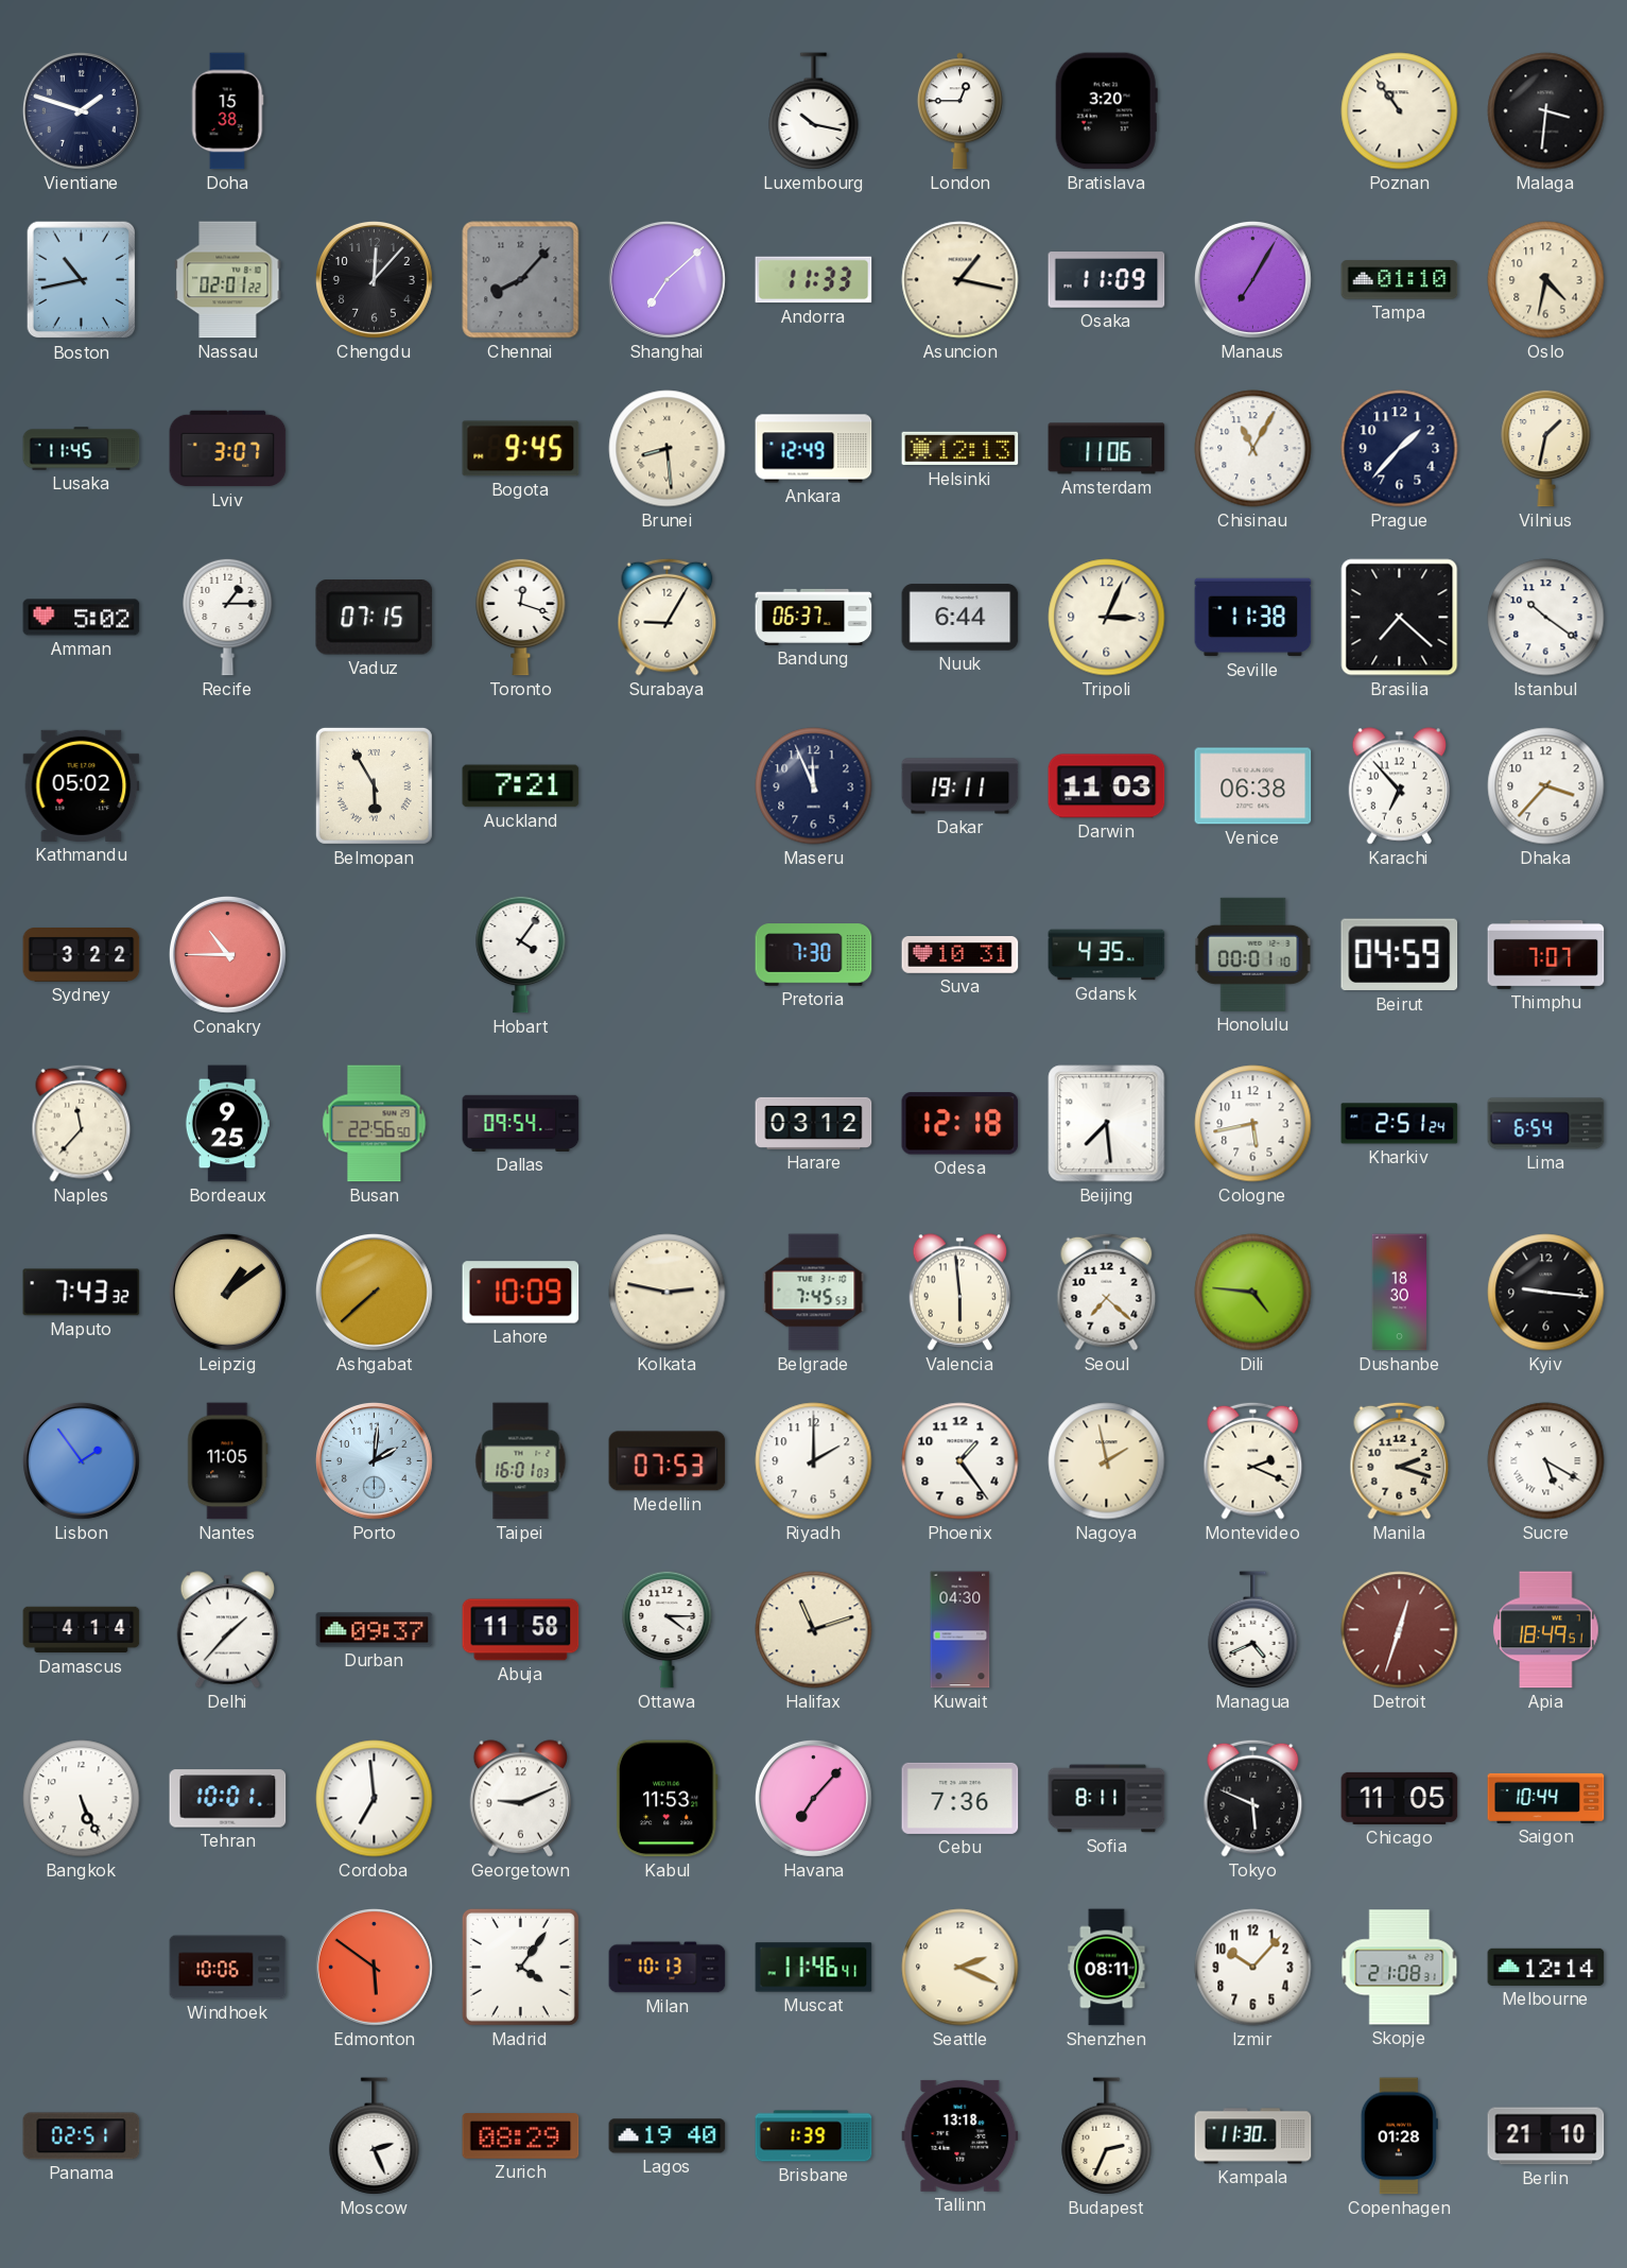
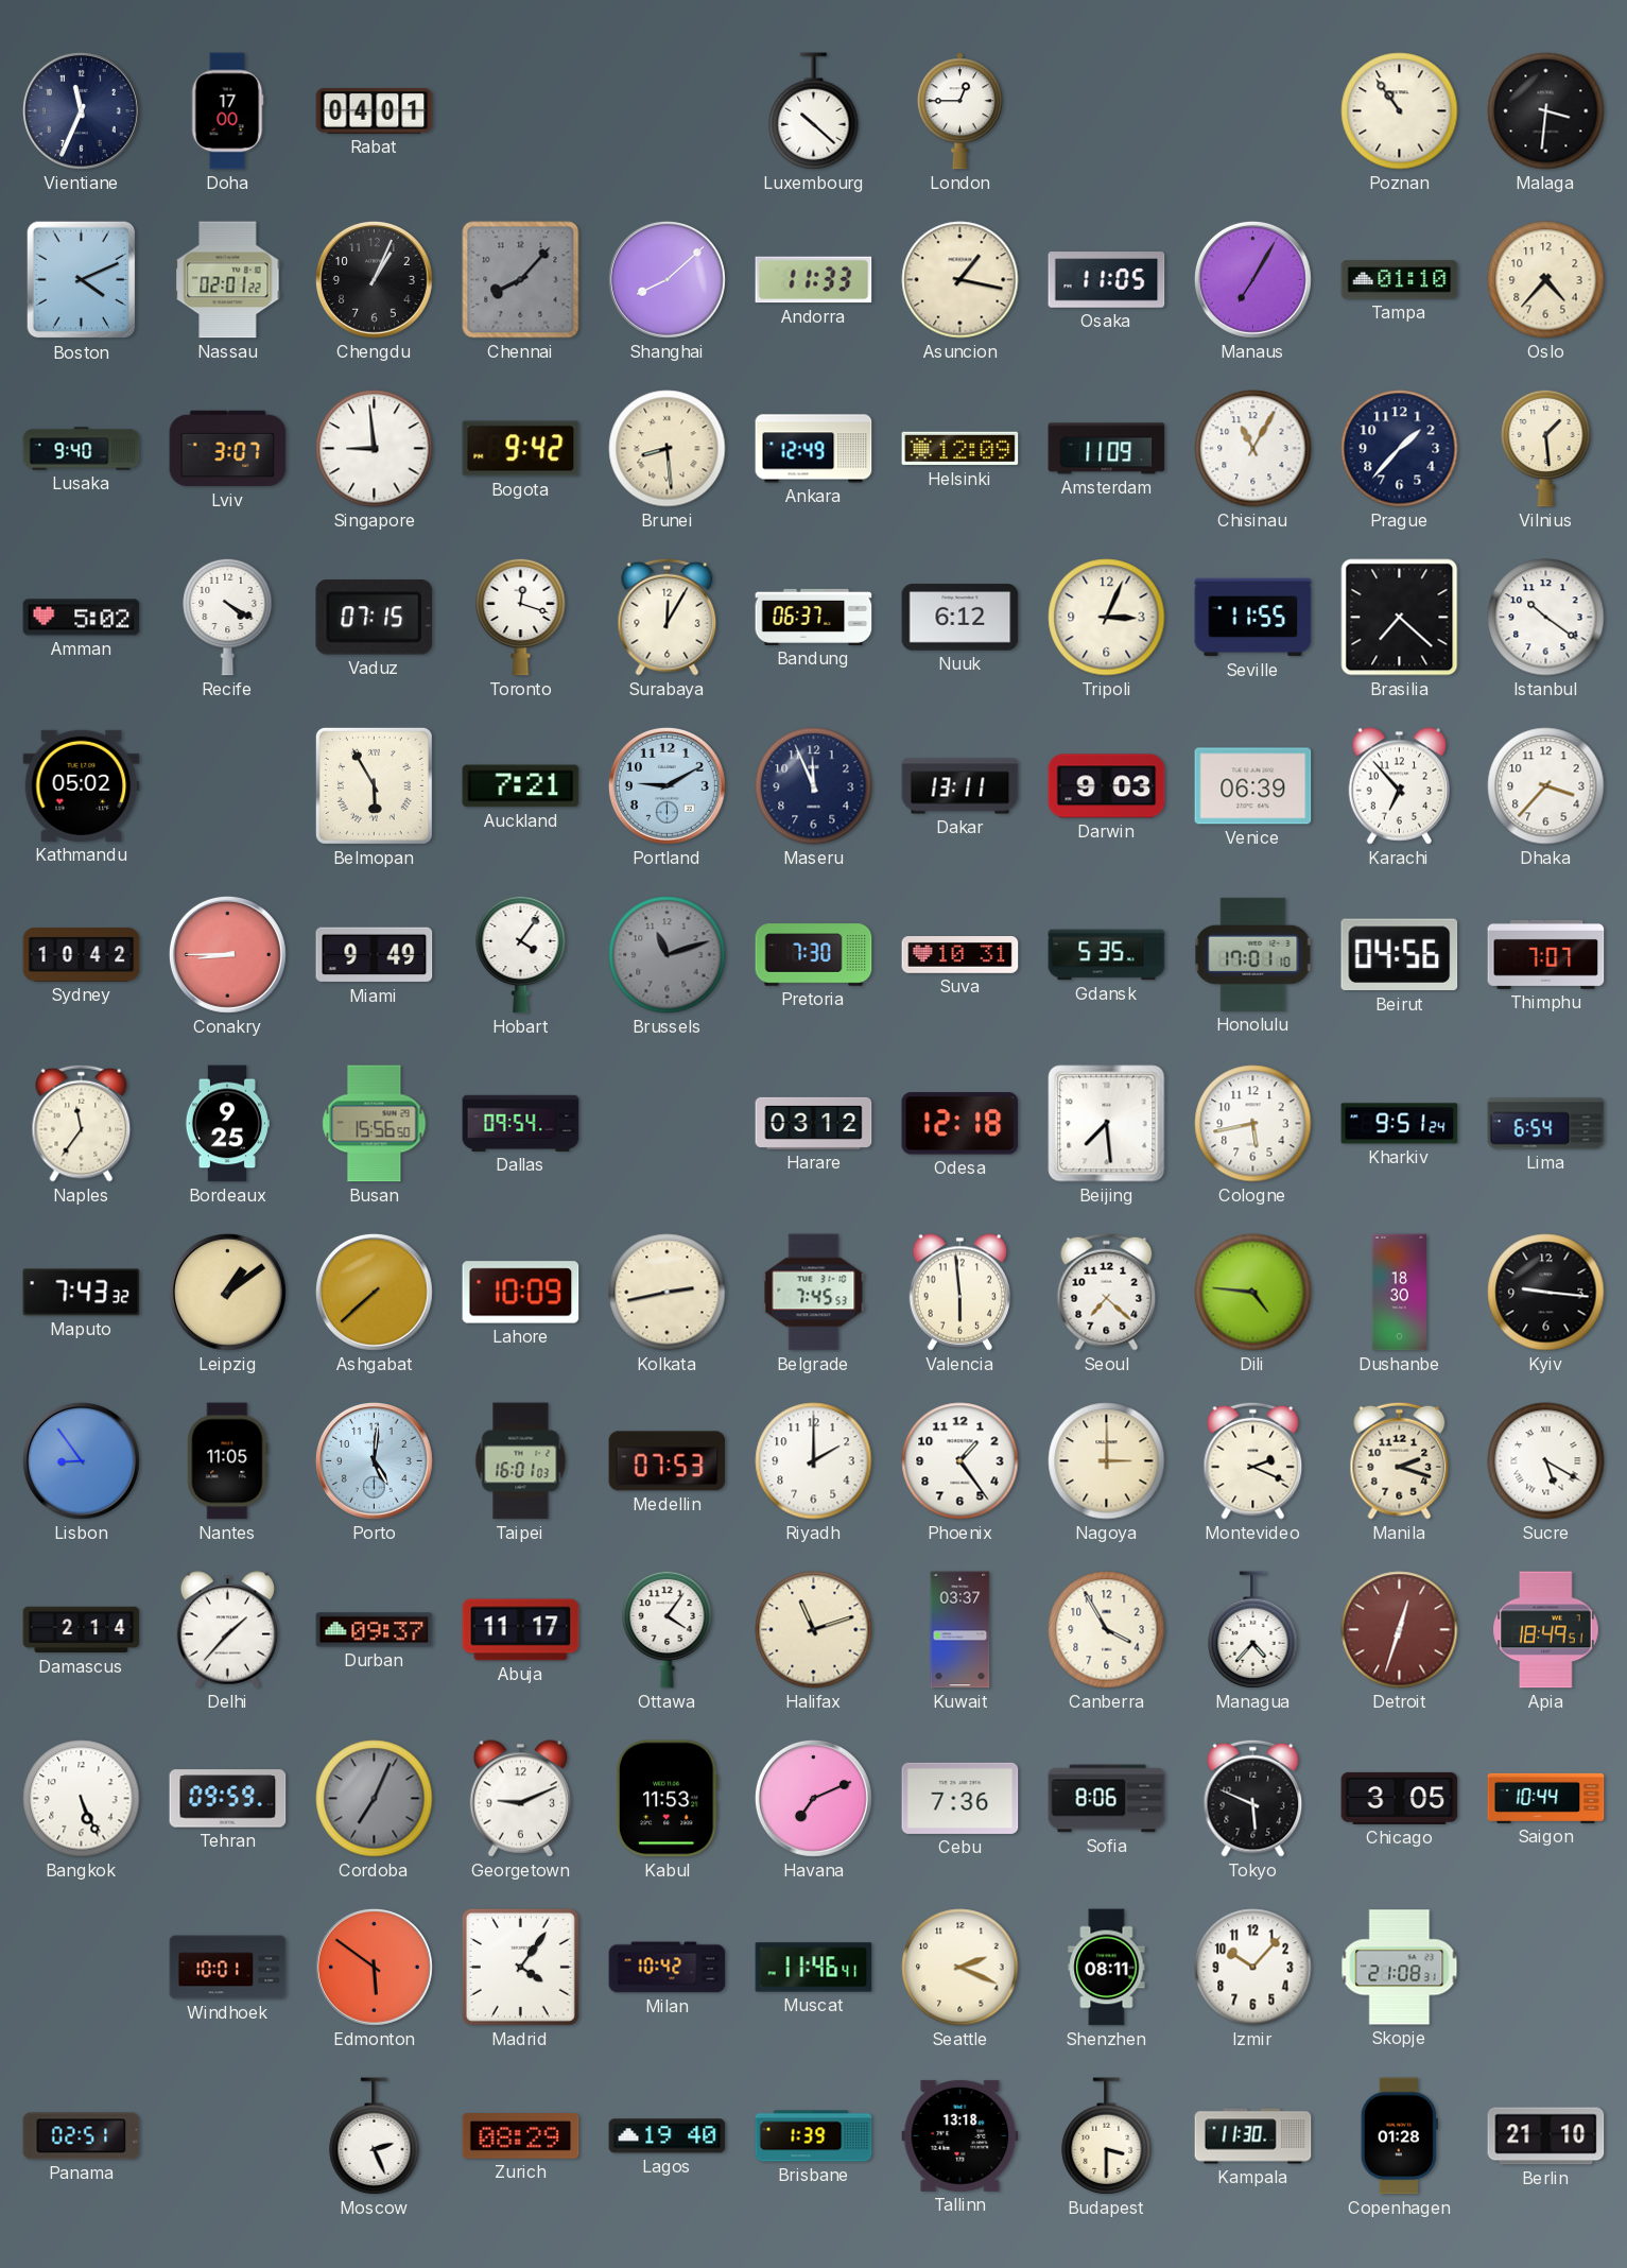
Vientiane: 1:48 -> 11:34
Doha: 15:38 -> 17:00
Rabat: none -> 04:01
Luxembourg: 10:17 -> 10:22
Bratislava: 3:20 -> none
Boston: 10:43 -> 4:11
Chengdu: 12:07 -> 1:04
Shanghai: 7:08 -> 8:08
Osaka: 11:09 -> 11:05
Oslo: 4:32 -> 4:37
Lusaka: 11:45 -> 9:40
Singapore: none -> 8:59
Bogota: 9:45 -> 9:42
Helsinki: 12:13 -> 12:09
Amsterdam: 11:06 -> 11:09
Vilnius: 1:32 -> 1:29
Recife: 1:15 -> 4:20
Surabaya: 9:05 -> 12:05
Nuuk: 6:44 -> 6:12
Seville: 11:38 -> 11:55
Portland: none -> 9:10
Dakar: 19:11 -> 13:11
Darwin: 11:03 -> 9:03
Venice: 06:38 -> 06:39
Sydney: 3:22 -> 10:42
Conakry: 10:45 -> 8:45
Miami: none -> 9:49
Brussels: none -> 11:12
Gdansk: 4:35 -> 5:35
Honolulu: 00:01 -> 17:01
Beirut: 04:59 -> 04:56
Naples: 11:37 -> 11:36
Busan: 22:56 -> 15:56
Kharkiv: 2:51 -> 9:51
Kolkata: 2:47 -> 2:43
Lisbon: 1:54 -> 8:54
Porto: 2:01 -> 5:01
Nagoya: 1:58 -> 3:00
Damascus: 4:14 -> 2:14
Abuja: 11:58 -> 11:17
Ottawa: 4:15 -> 4:06
Kuwait: 04:30 -> 03:37
Canberra: none -> 3:55
Managua: 4:41 -> 4:37
Tehran: 10:01 -> 09:59
Cordoba: 6:59 -> 7:04
Cordoba dial: white -> grey
Havana: 7:07 -> 7:11
Sofia: 8:11 -> 8:06
Chicago: 11:05 -> 3:05
Windhoek: 10:06 -> 10:01
Milan: 10:13 -> 10:42
Melbourne: 12:14 -> none
Budapest: 2:34 -> 3:30
